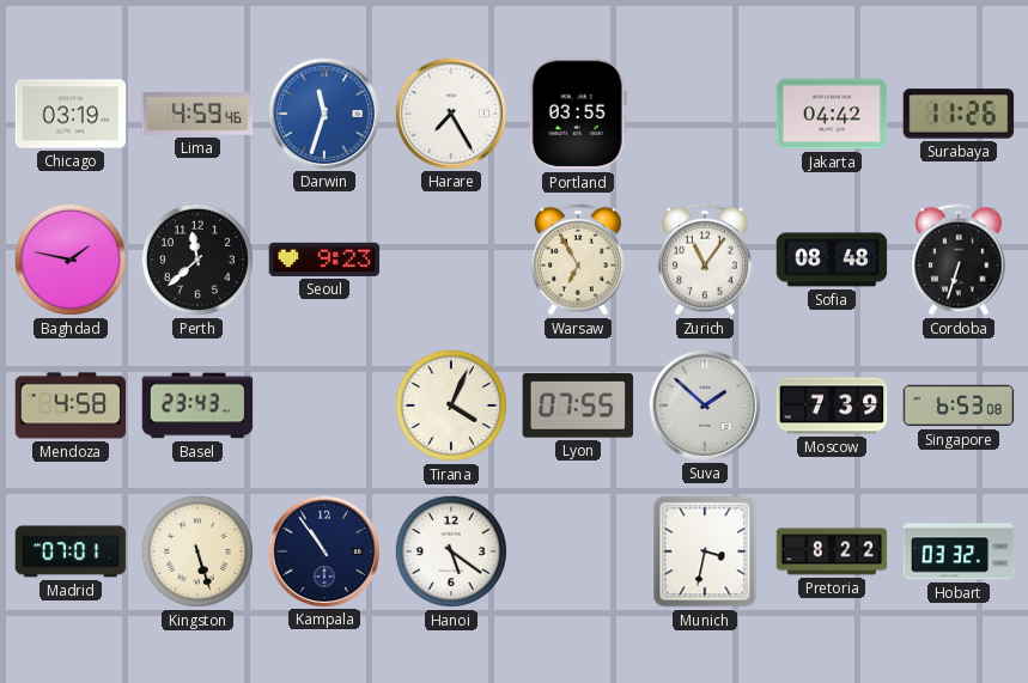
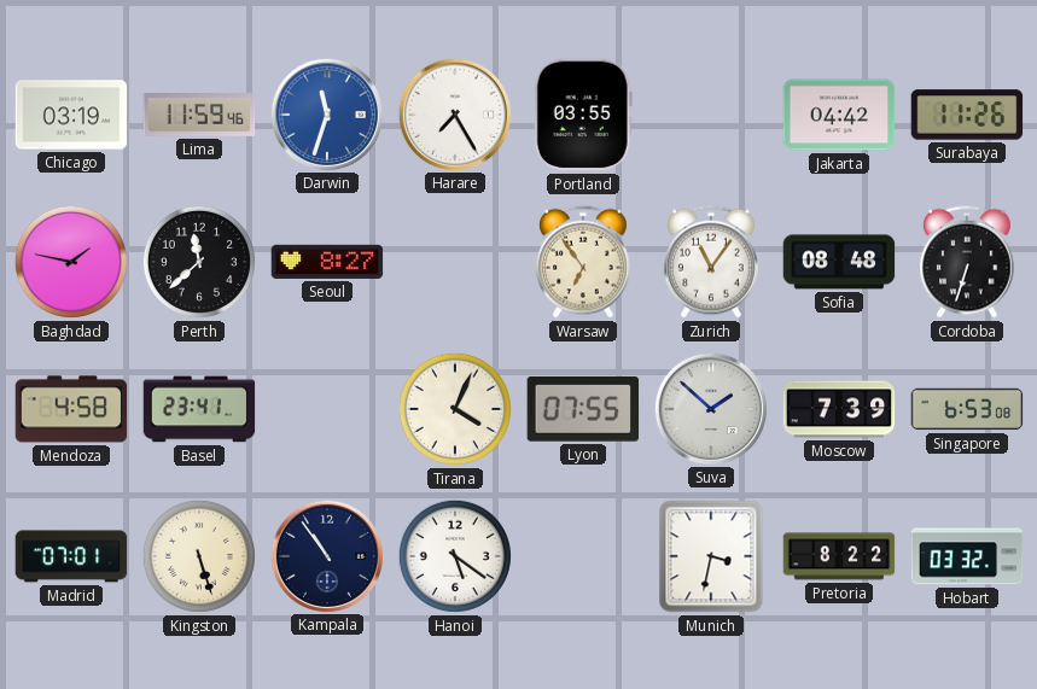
Lima: 4:59 -> 11:59
Seoul: 9:23 -> 8:27
Warsaw: 6:55 -> 6:54
Basel: 23:43 -> 23:41
